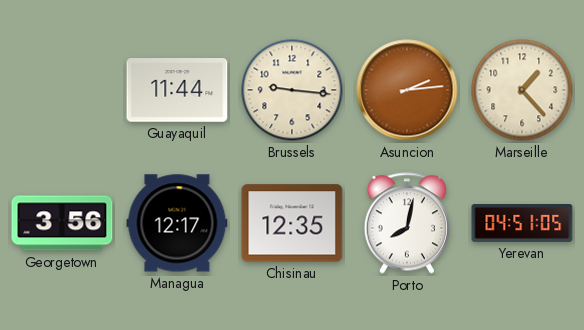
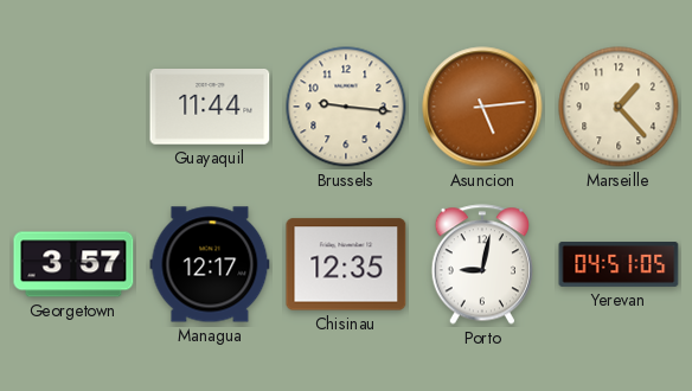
Asuncion: 2:14 -> 5:14
Georgetown: 3:56 -> 3:57
Porto: 8:02 -> 9:02
